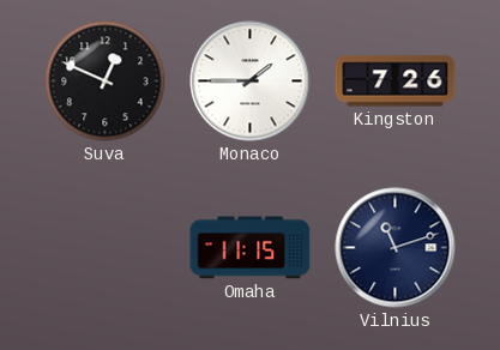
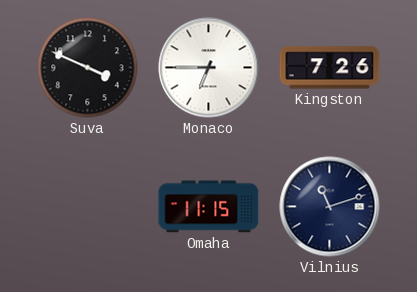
Suva: 12:49 -> 3:49
Monaco: 1:45 -> 6:45
